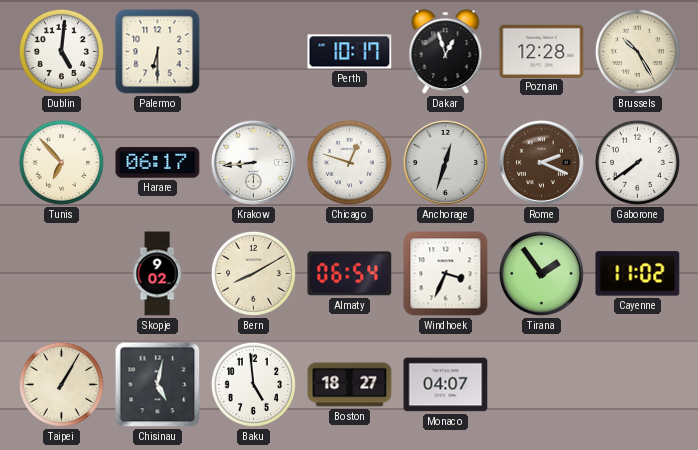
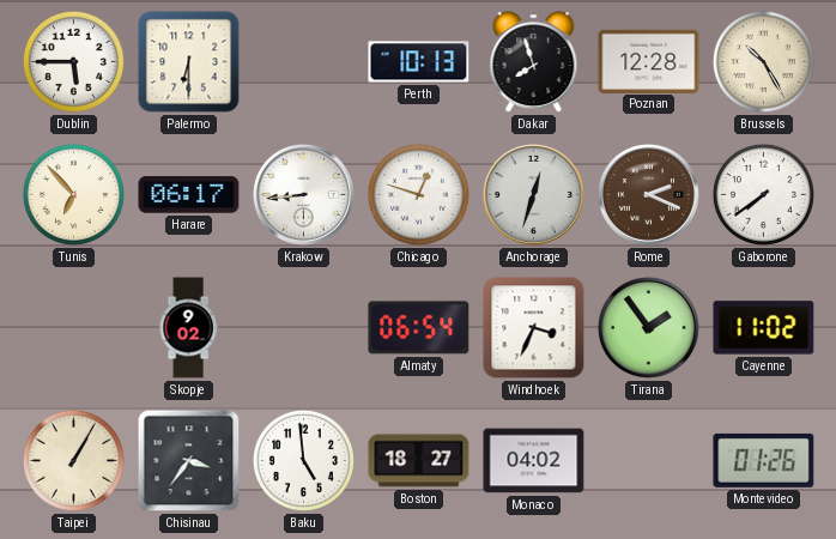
Dublin: 5:01 -> 5:45
Perth: 10:17 -> 10:13
Dakar: 12:57 -> 7:57
Bern: 8:10 -> none
Chisinau: 5:02 -> 3:36
Monaco: 04:07 -> 04:02
Montevideo: none -> 01:26
